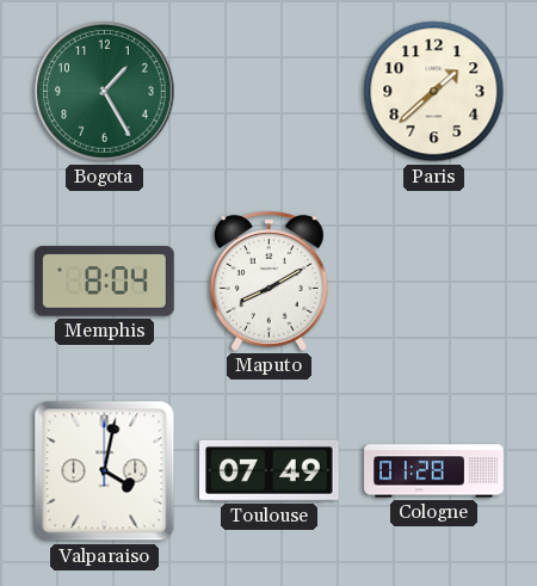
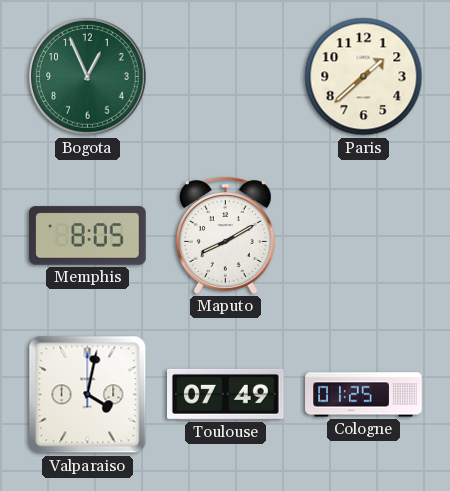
Bogota: 1:25 -> 12:56
Memphis: 8:04 -> 8:05
Cologne: 01:28 -> 01:25
